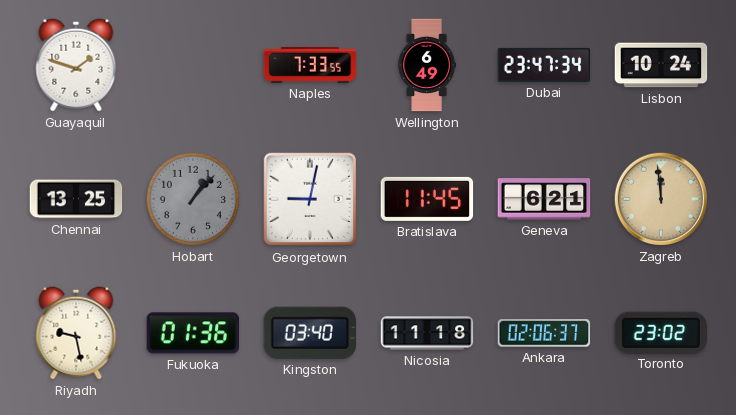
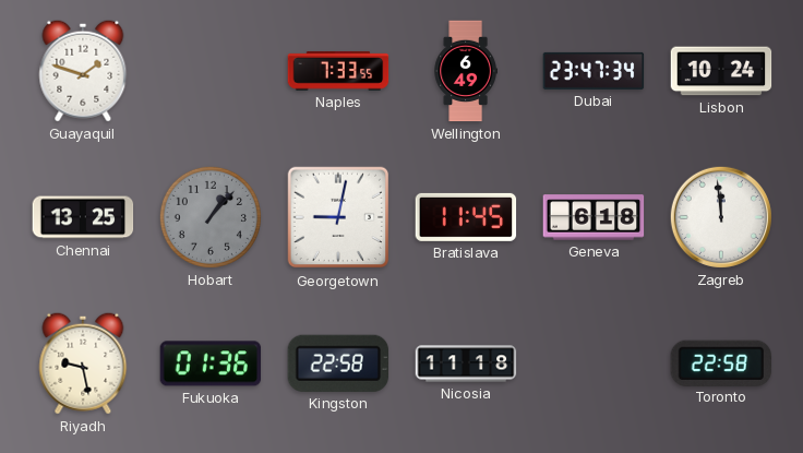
Geneva: 6:21 -> 6:18
Zagreb dial: champagne -> white
Kingston: 03:40 -> 22:58
Ankara: 02:06 -> none
Toronto: 23:02 -> 22:58
